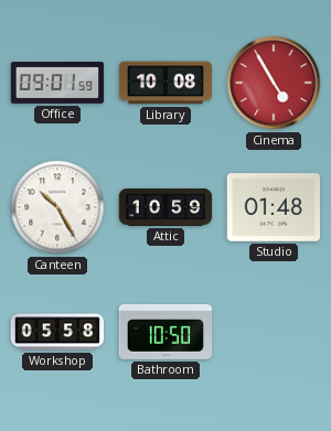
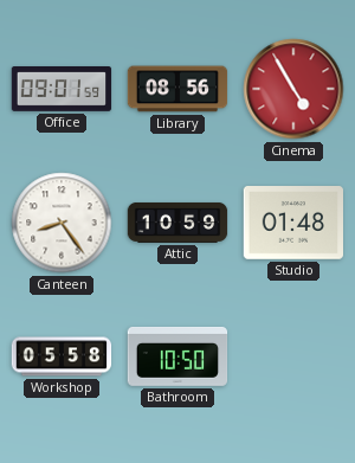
Library: 10:08 -> 08:56
Canteen: 10:25 -> 8:24
